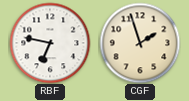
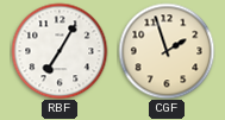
RBF: 6:47 -> 7:05
